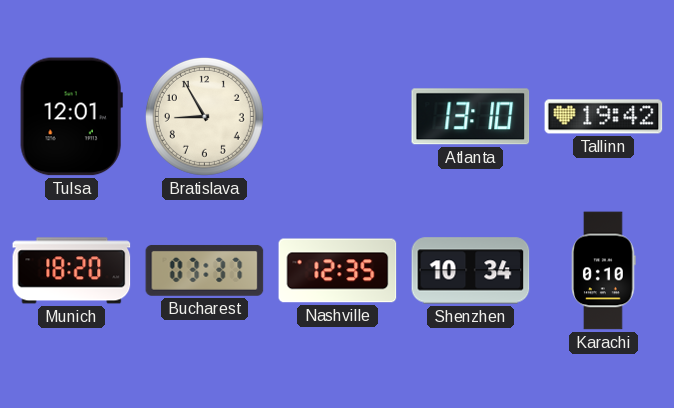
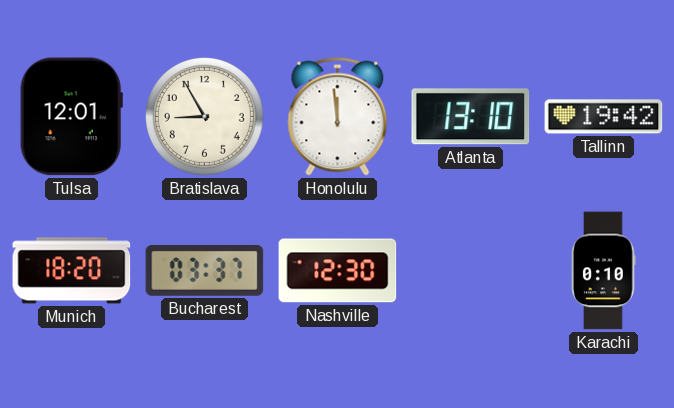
Honolulu: none -> 11:59
Nashville: 12:35 -> 12:30
Shenzhen: 10:34 -> none
